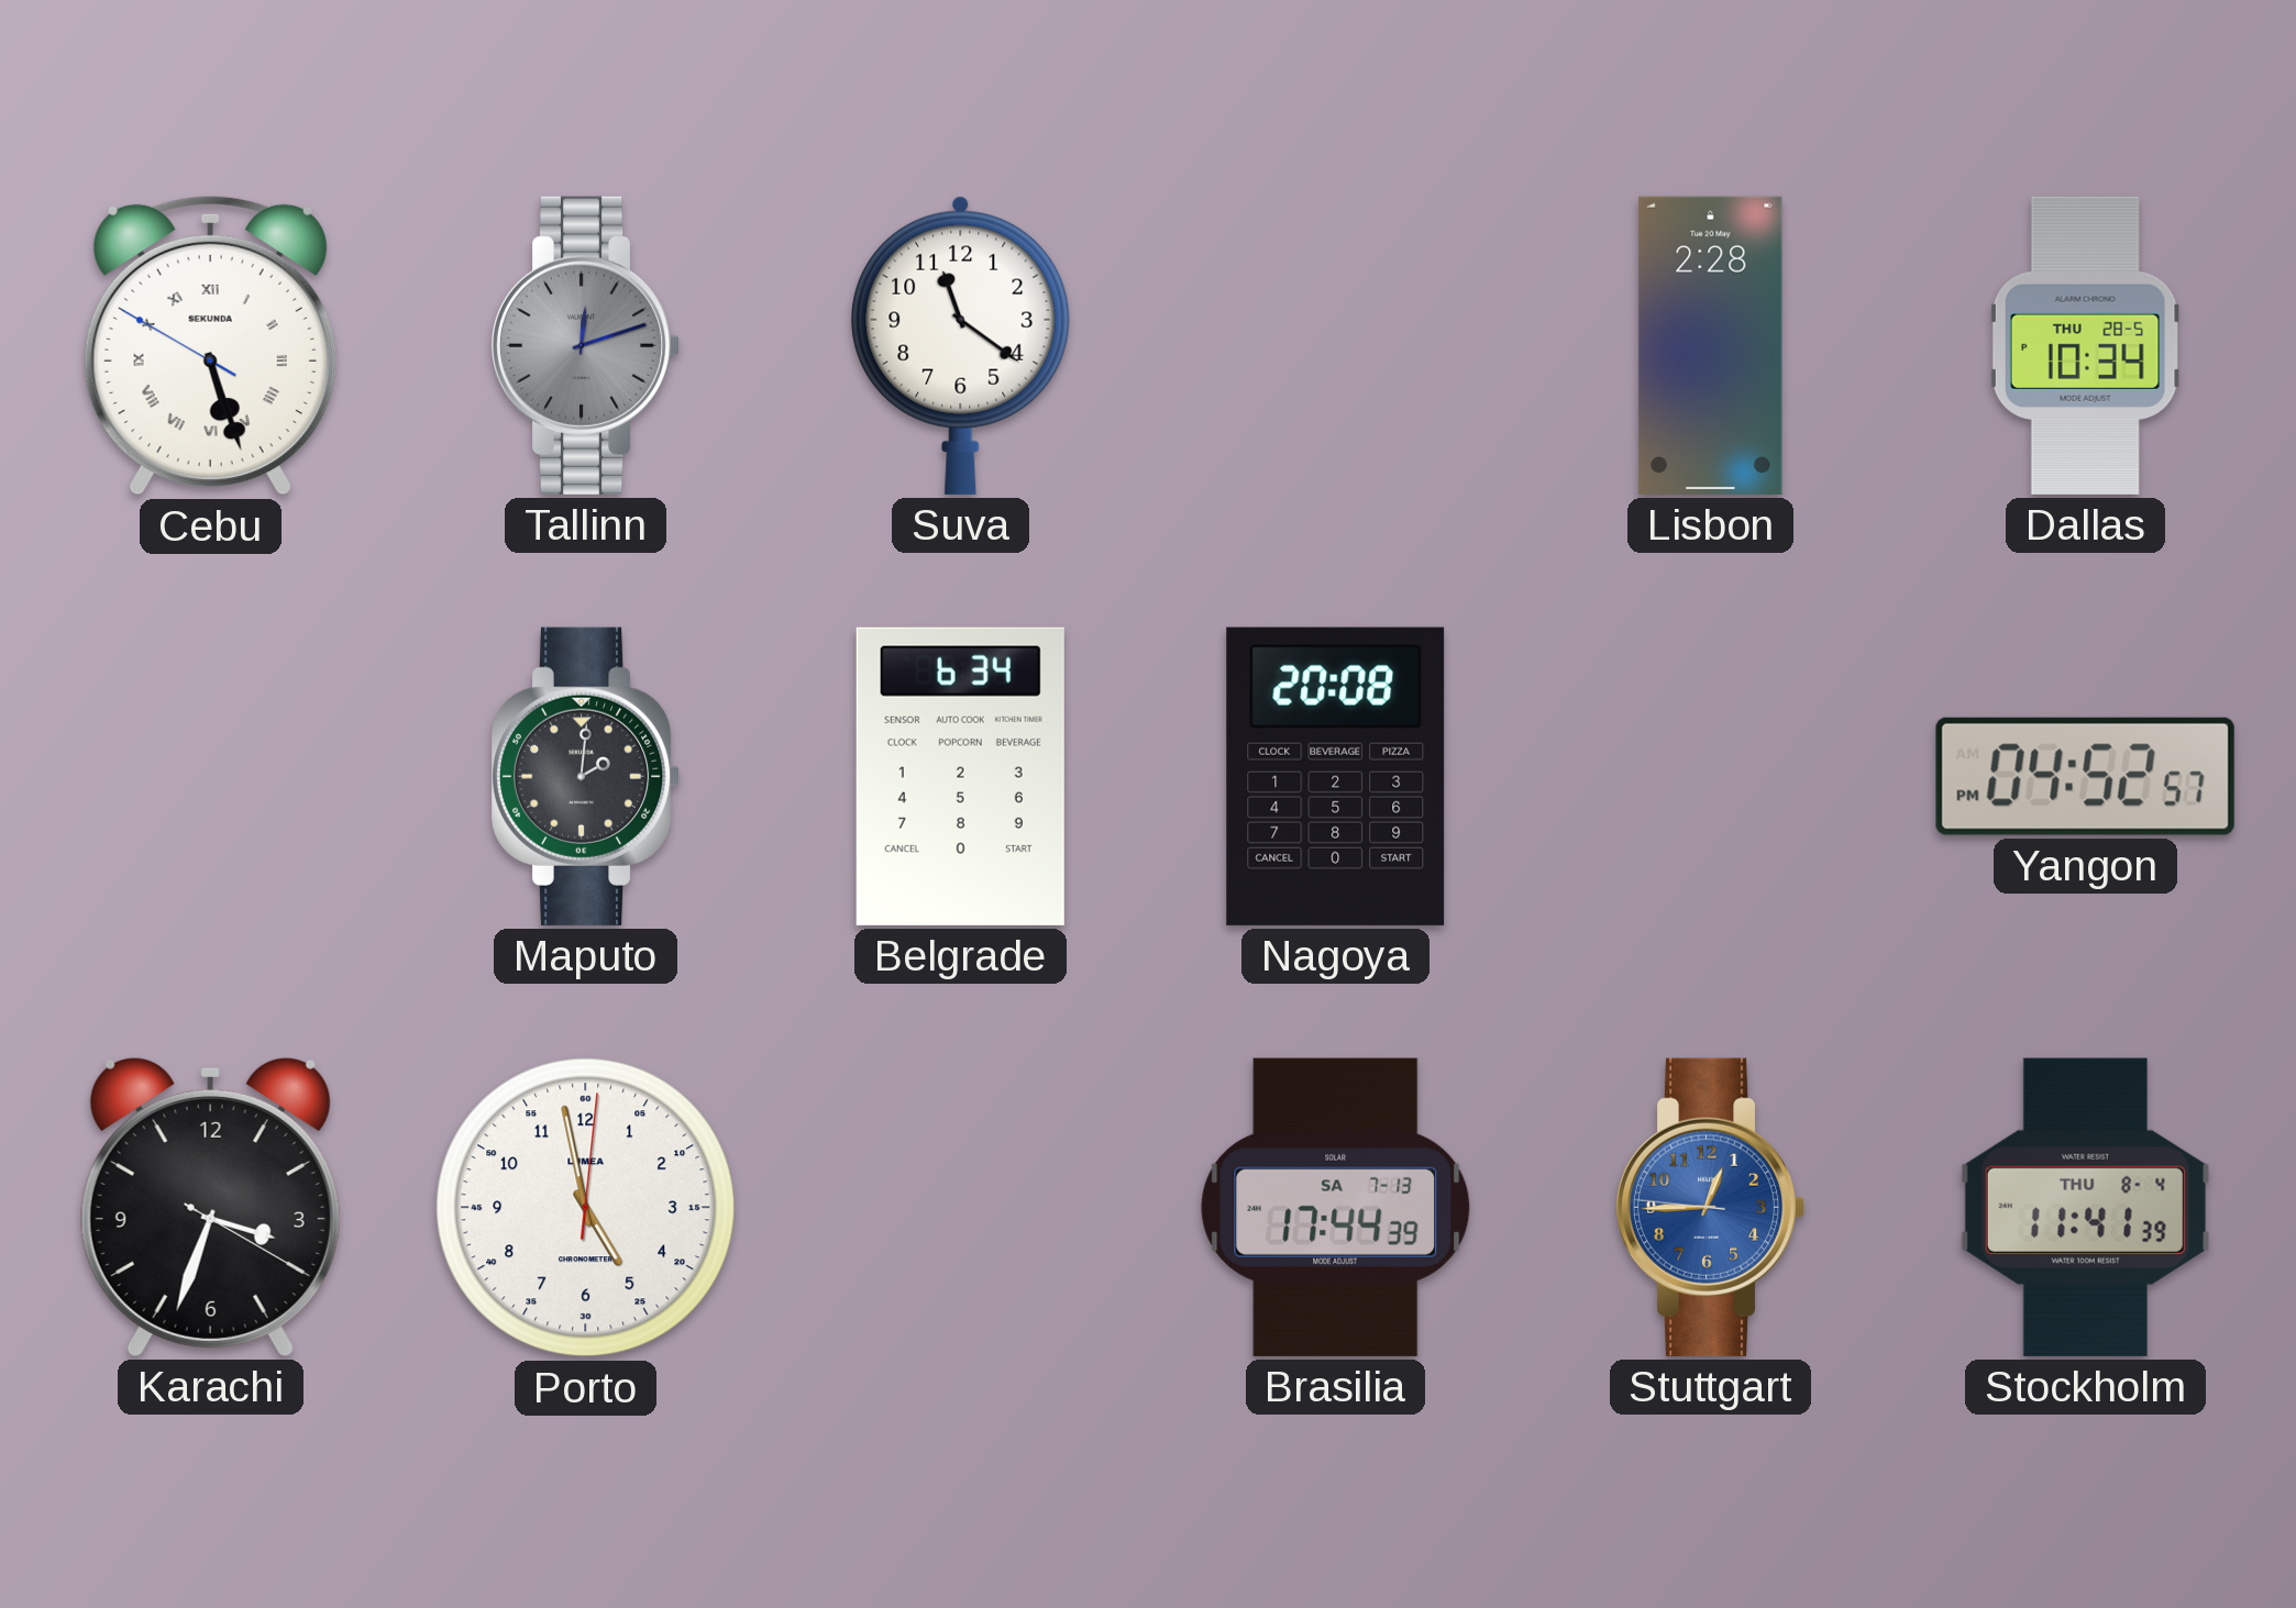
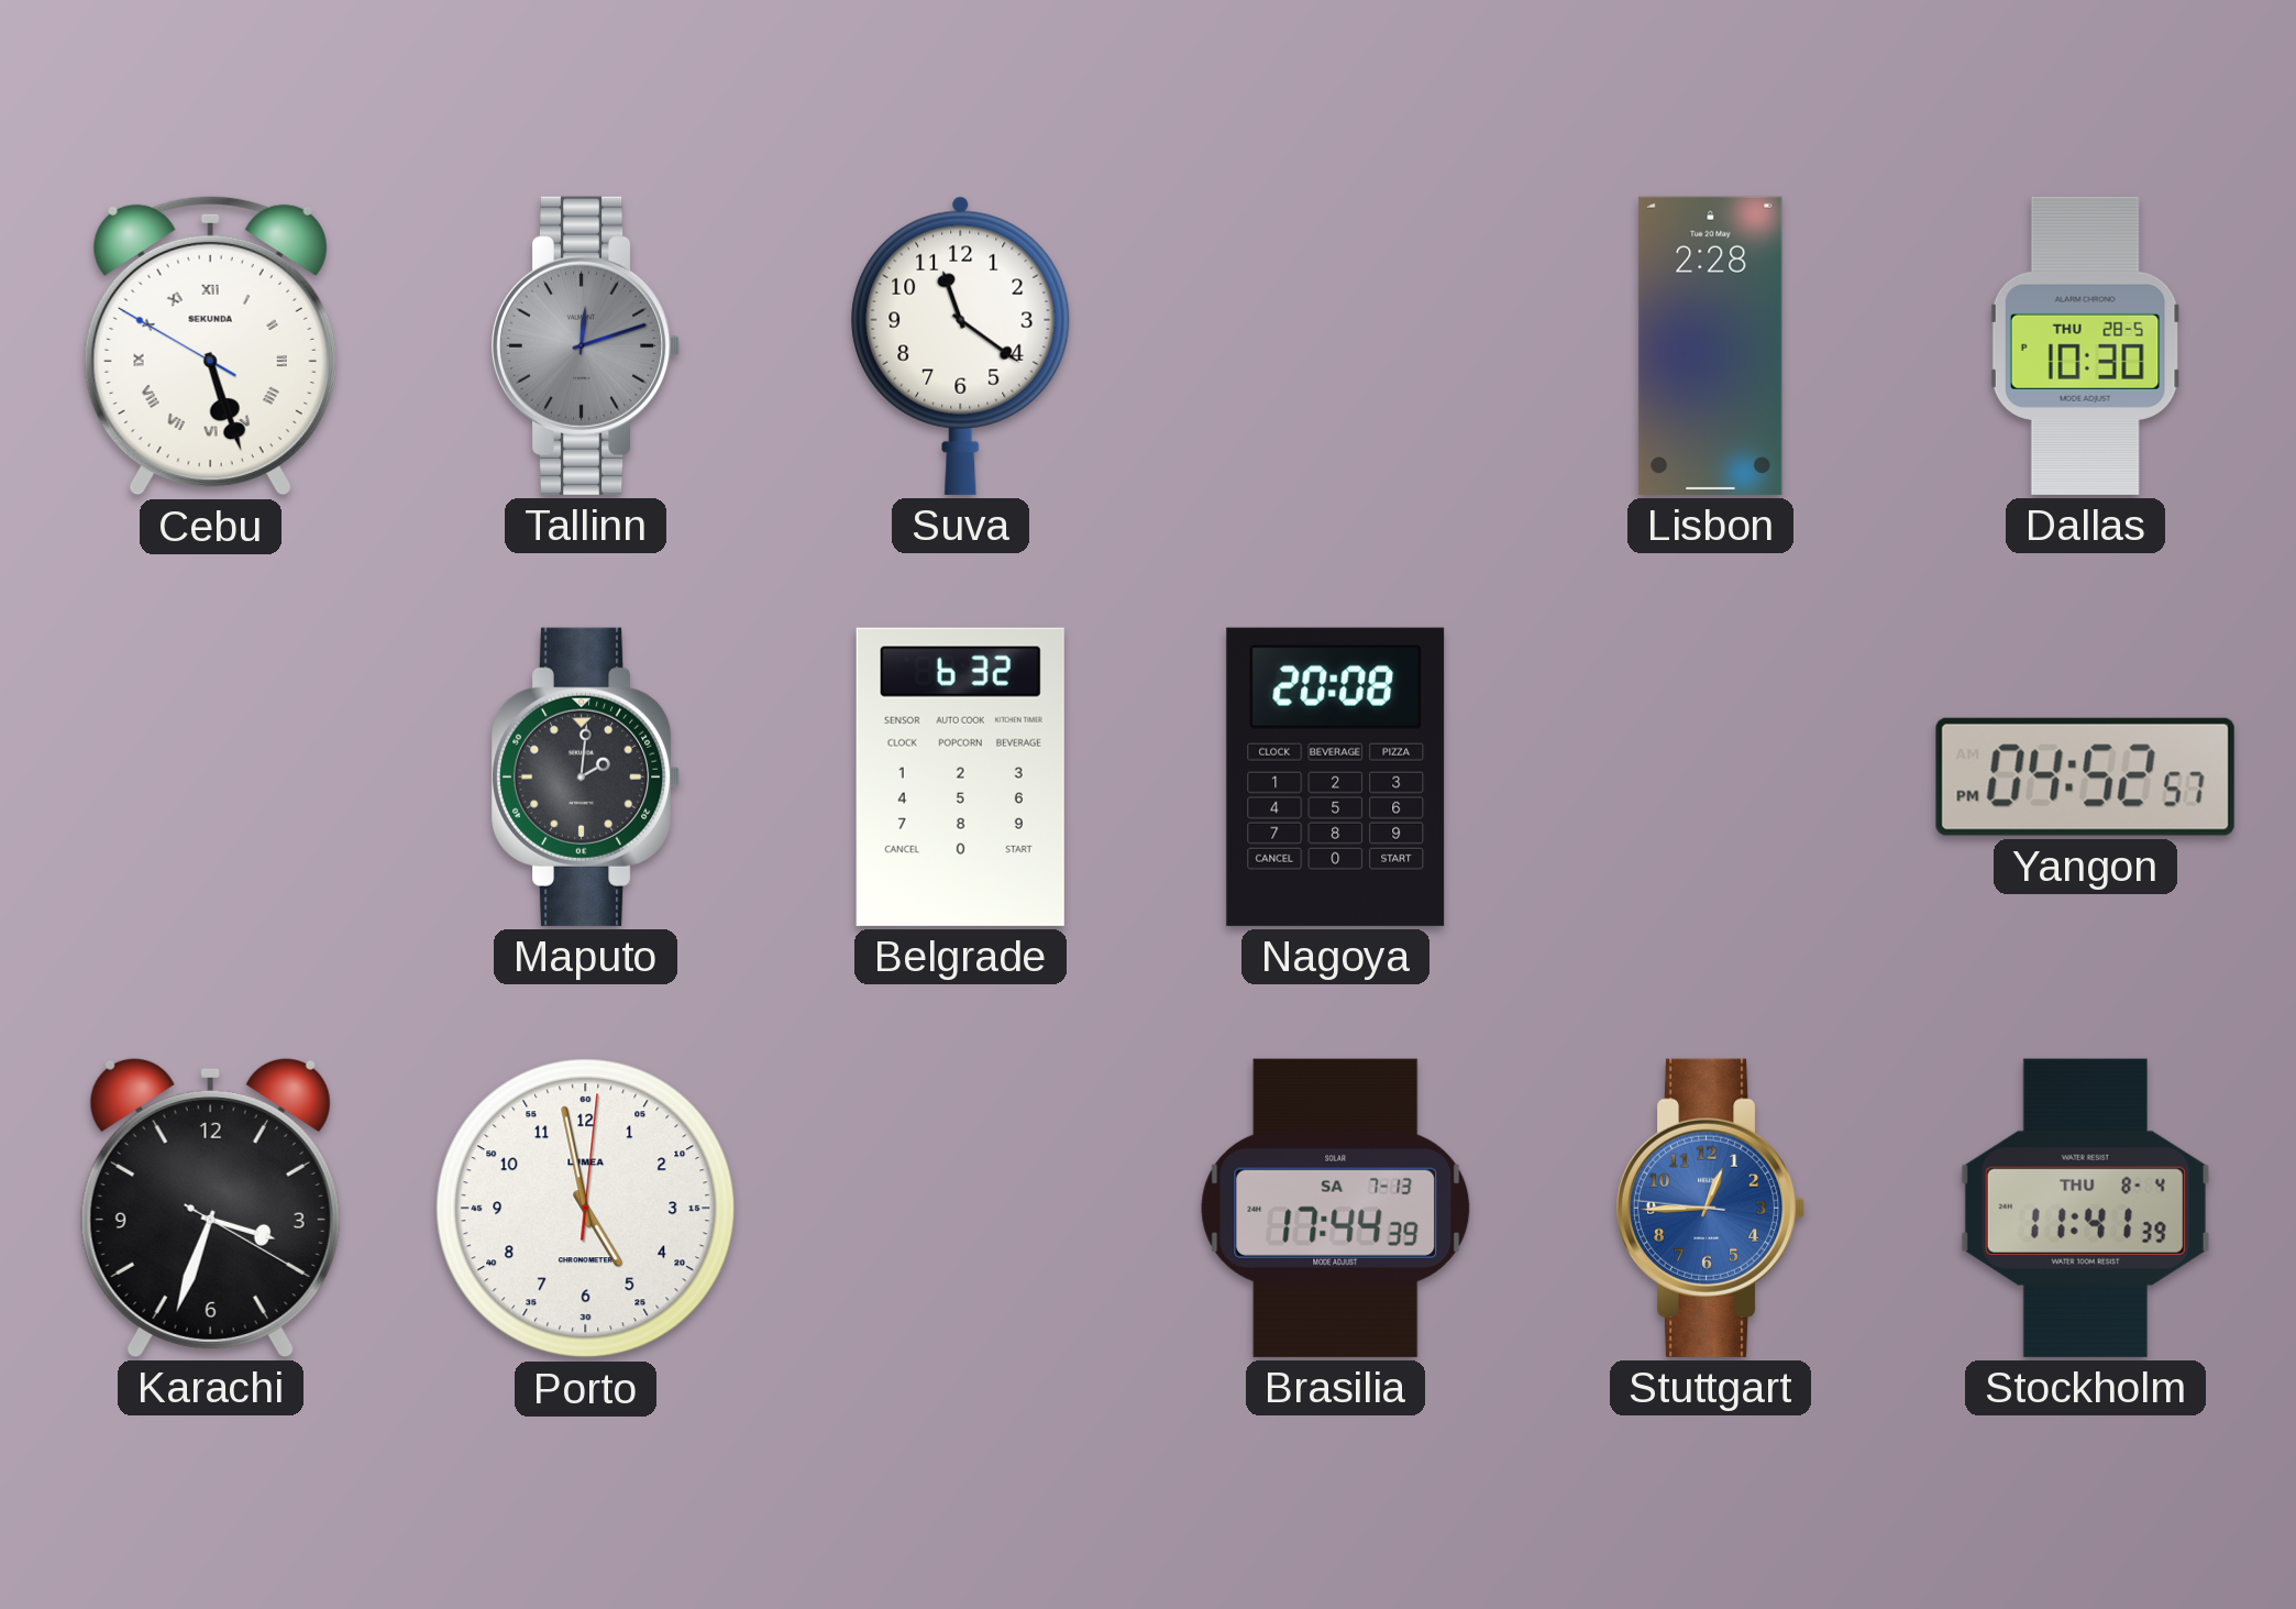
Dallas: 10:34 -> 10:30
Belgrade: 6:34 -> 6:32
